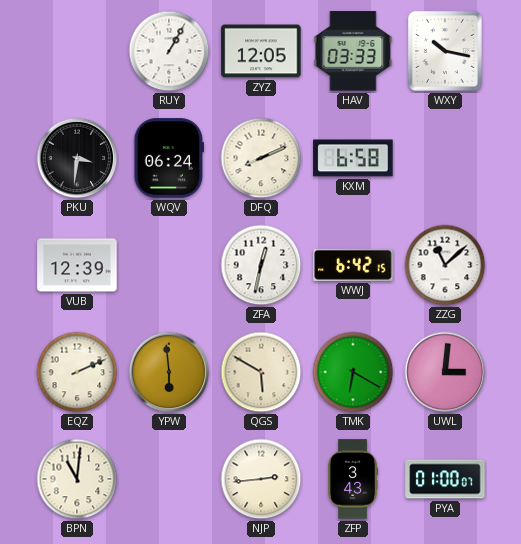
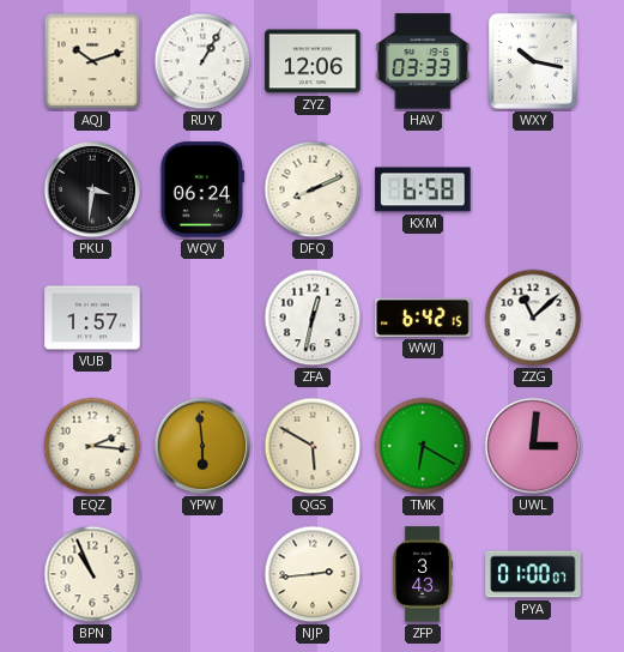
AQJ: none -> 10:12
ZYZ: 12:05 -> 12:06
VUB: 12:39 -> 1:57
EQZ: 2:11 -> 2:16
BPN: 11:01 -> 10:56
